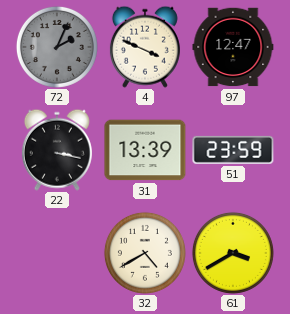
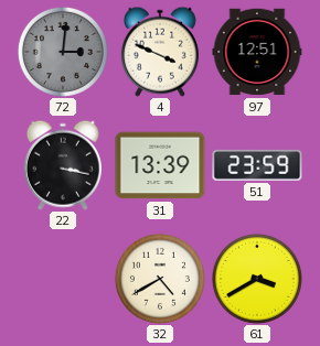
72: 2:04 -> 3:01
97: 12:47 -> 12:51
